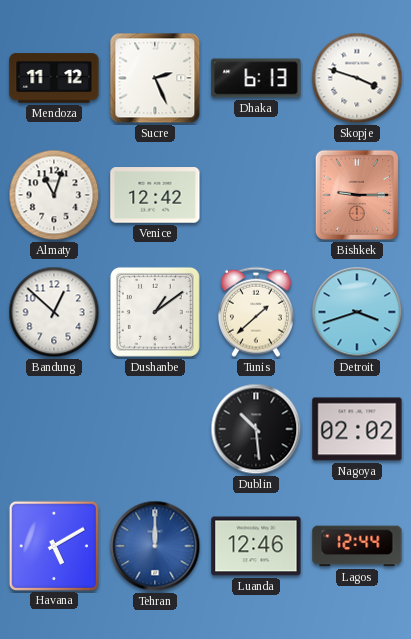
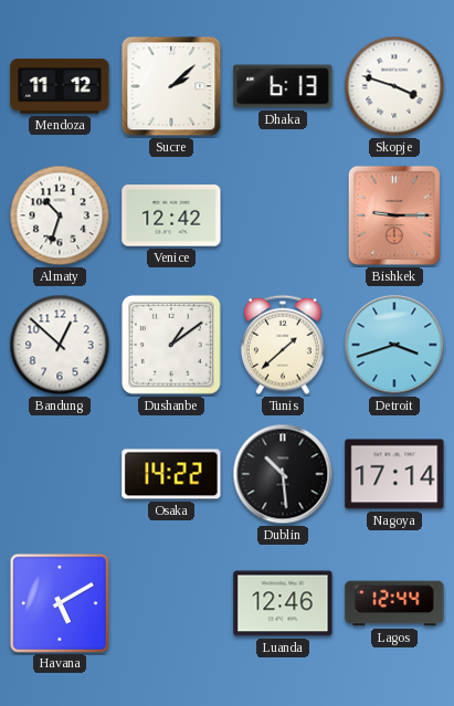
Sucre: 2:26 -> 2:08
Almaty: 11:03 -> 10:33
Osaka: none -> 14:22
Nagoya: 02:02 -> 17:14
Tehran: 12:00 -> none
